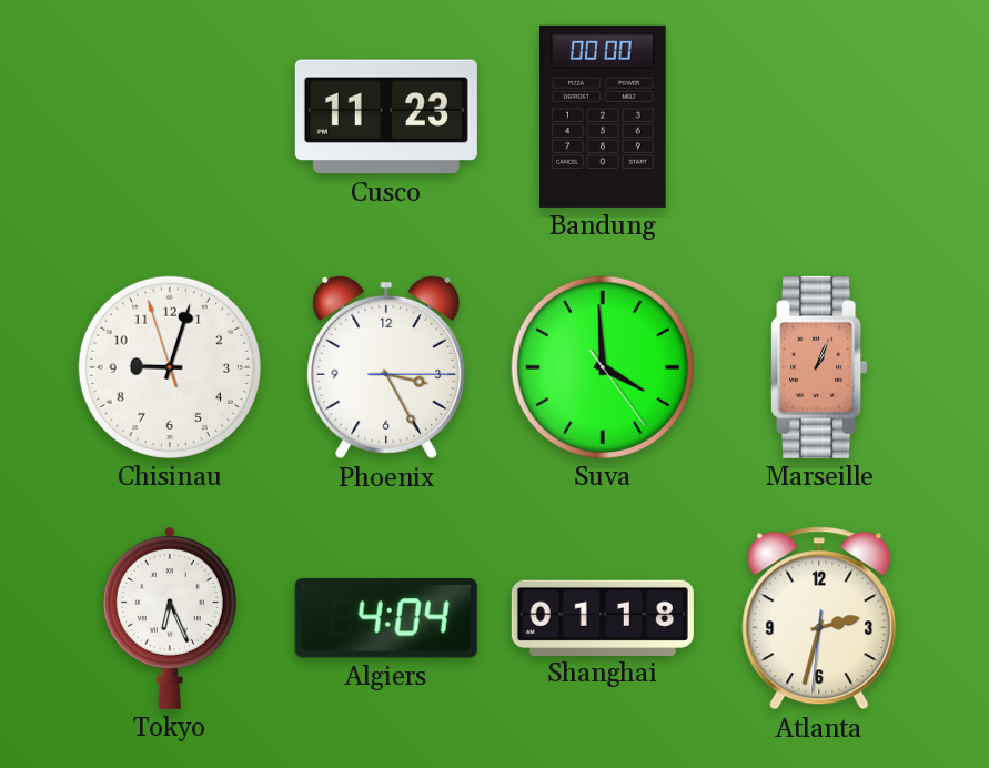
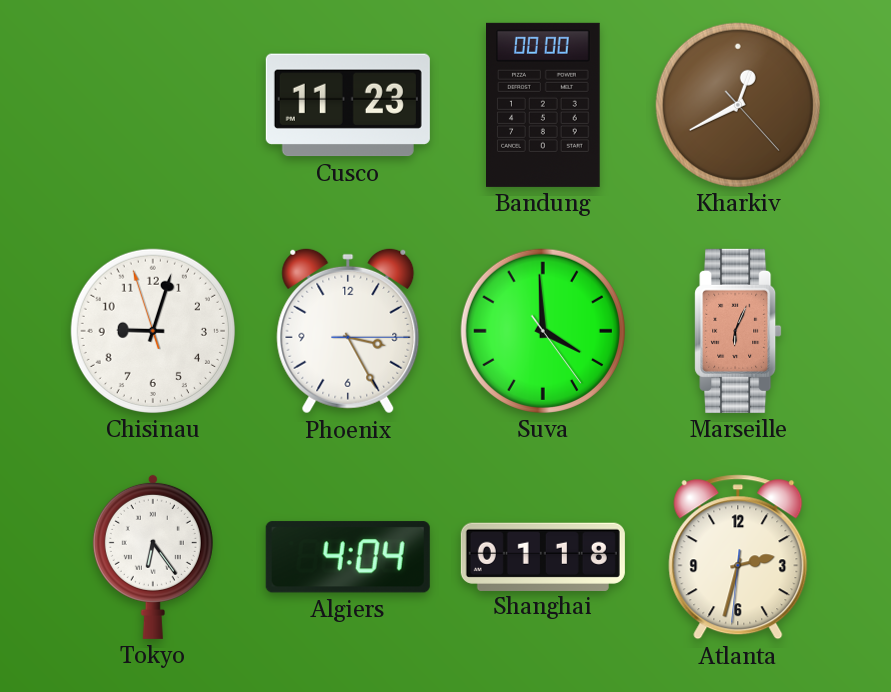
Kharkiv: none -> 12:40
Marseille: 1:04 -> 6:04
Tokyo: 6:26 -> 6:24
